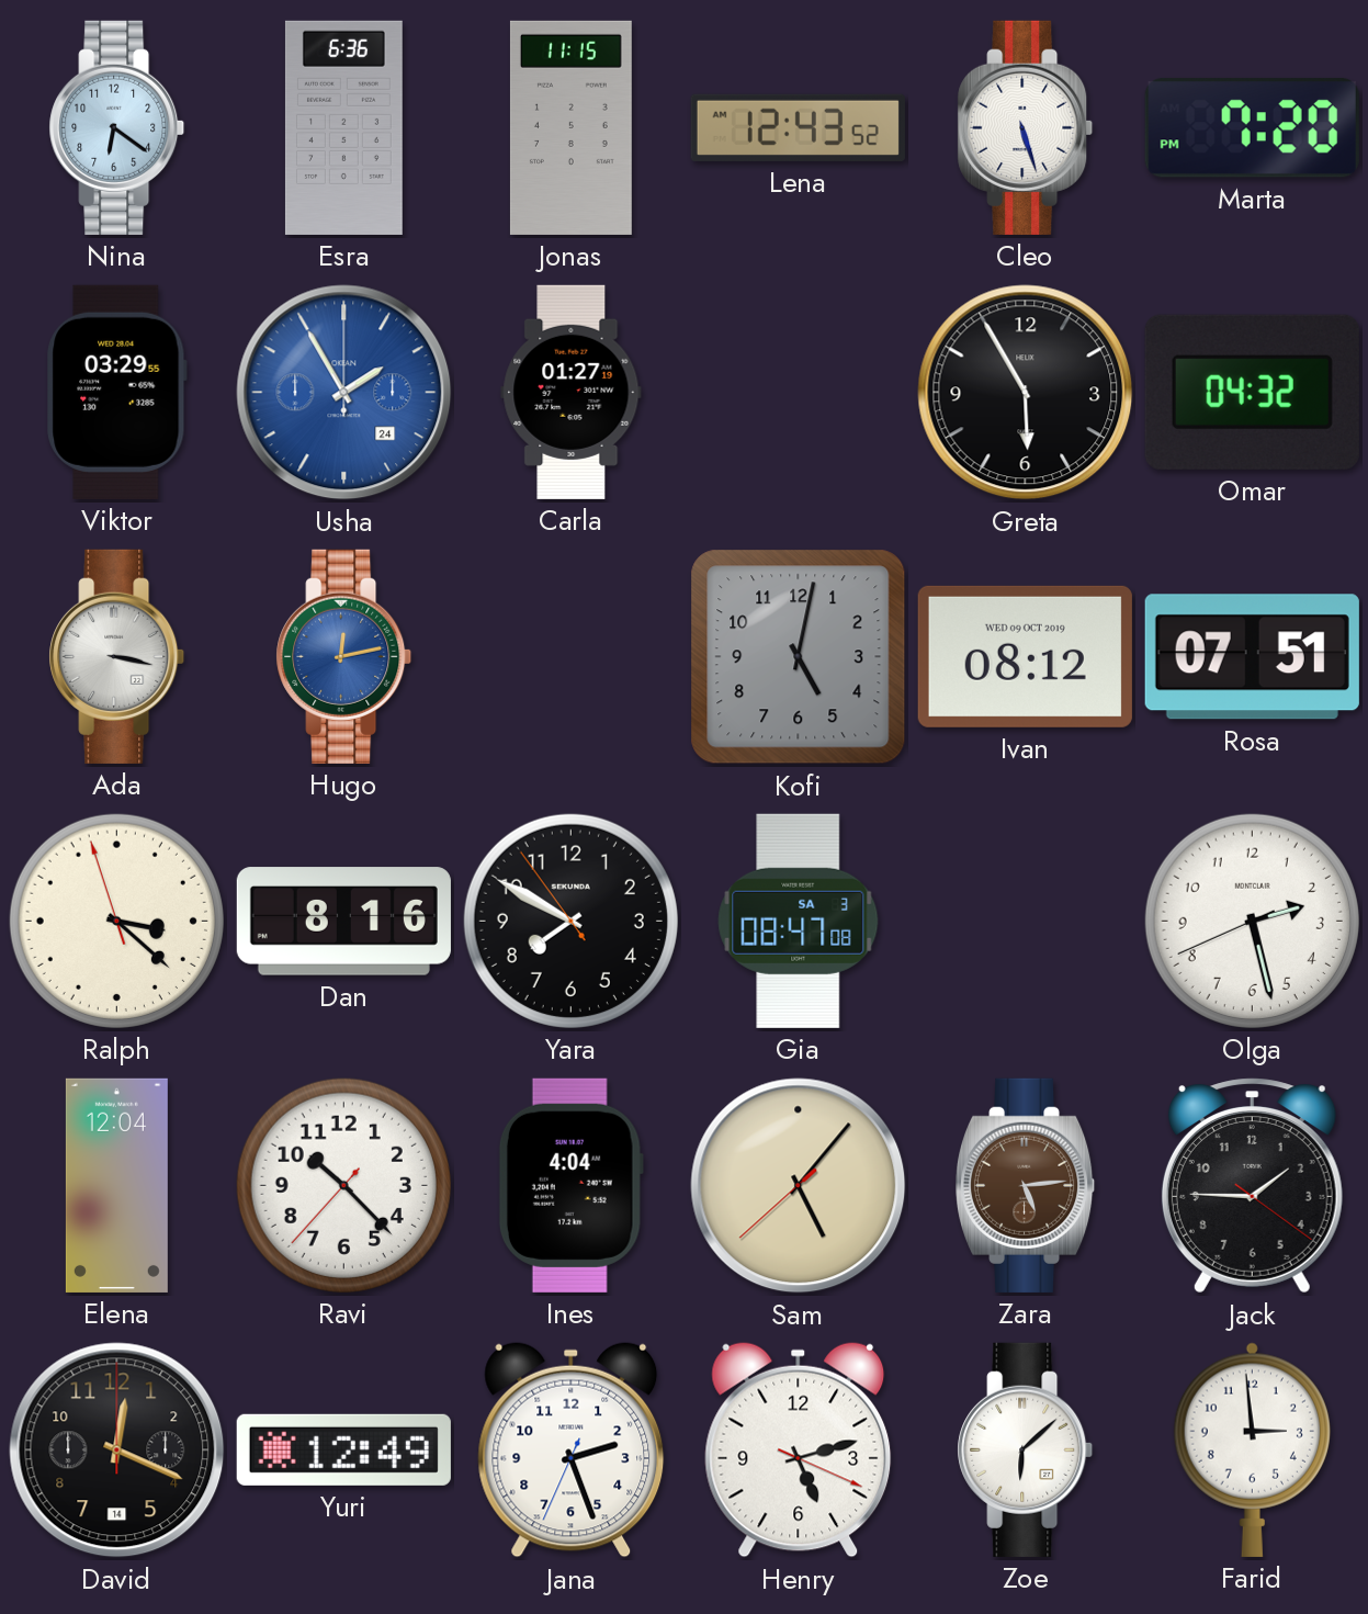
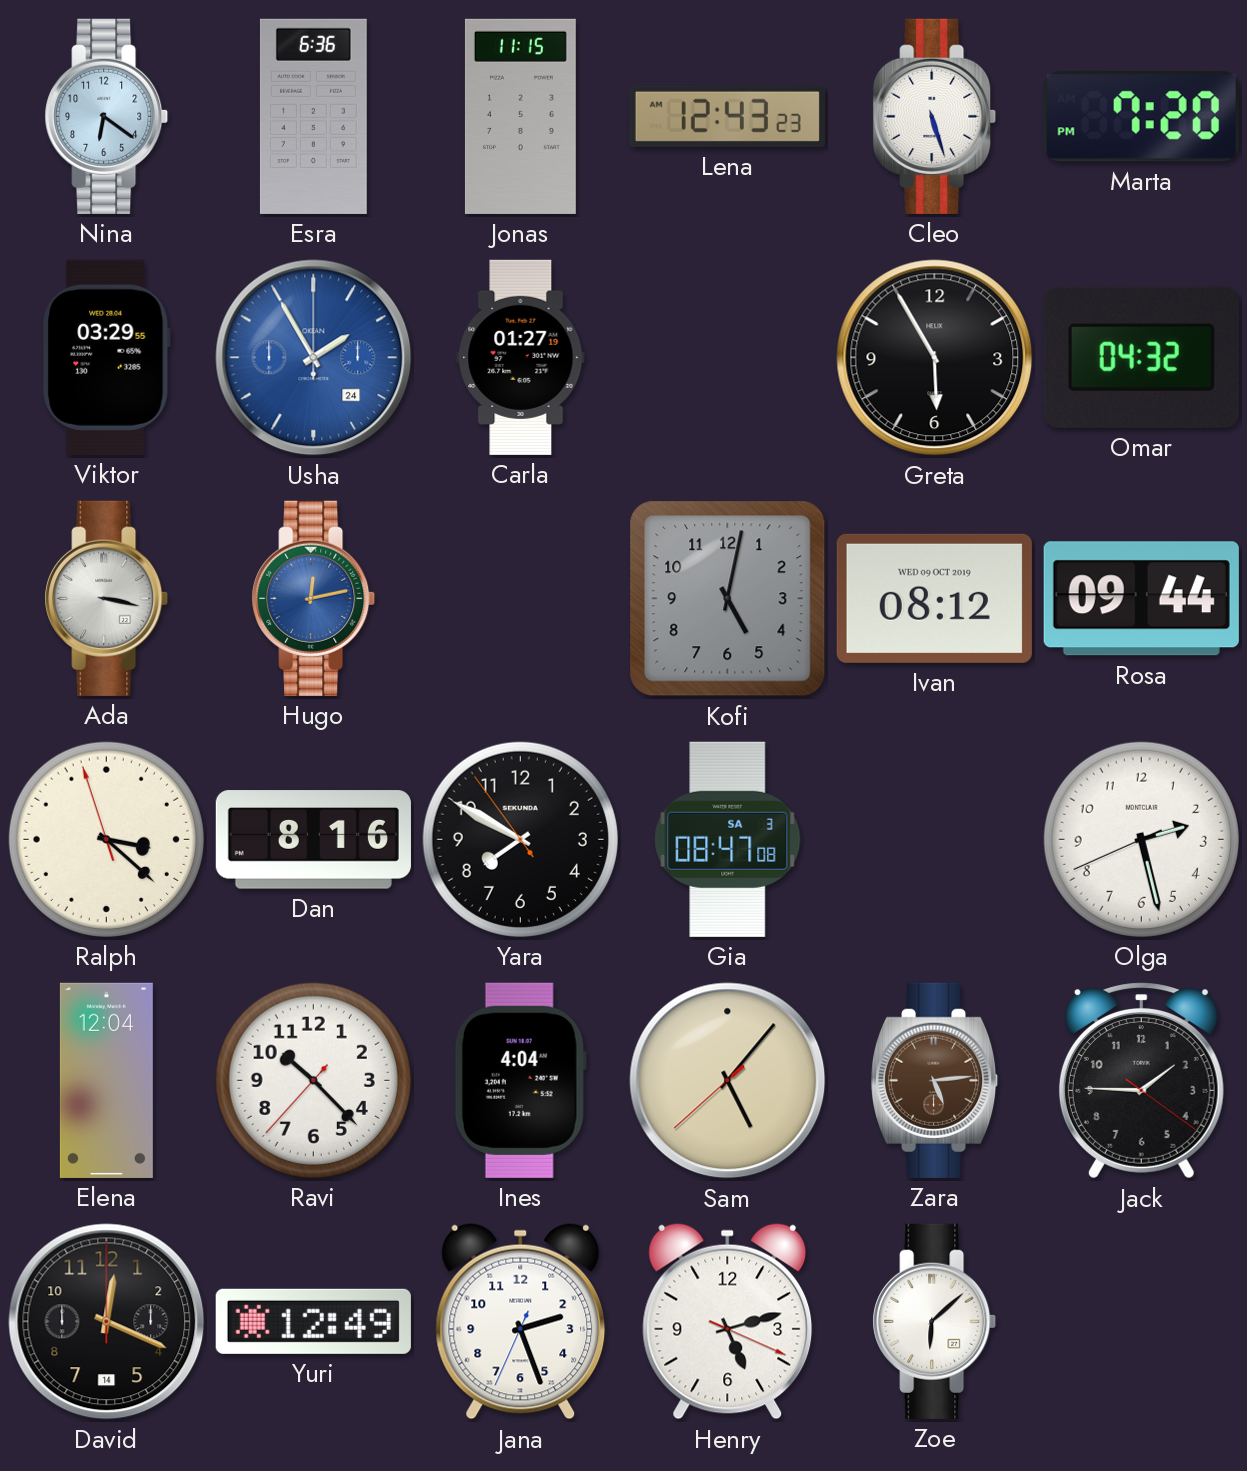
Lena: 12:43:52 -> 12:43:23
Rosa: 07:51 -> 09:44
Farid: 2:59 -> none
